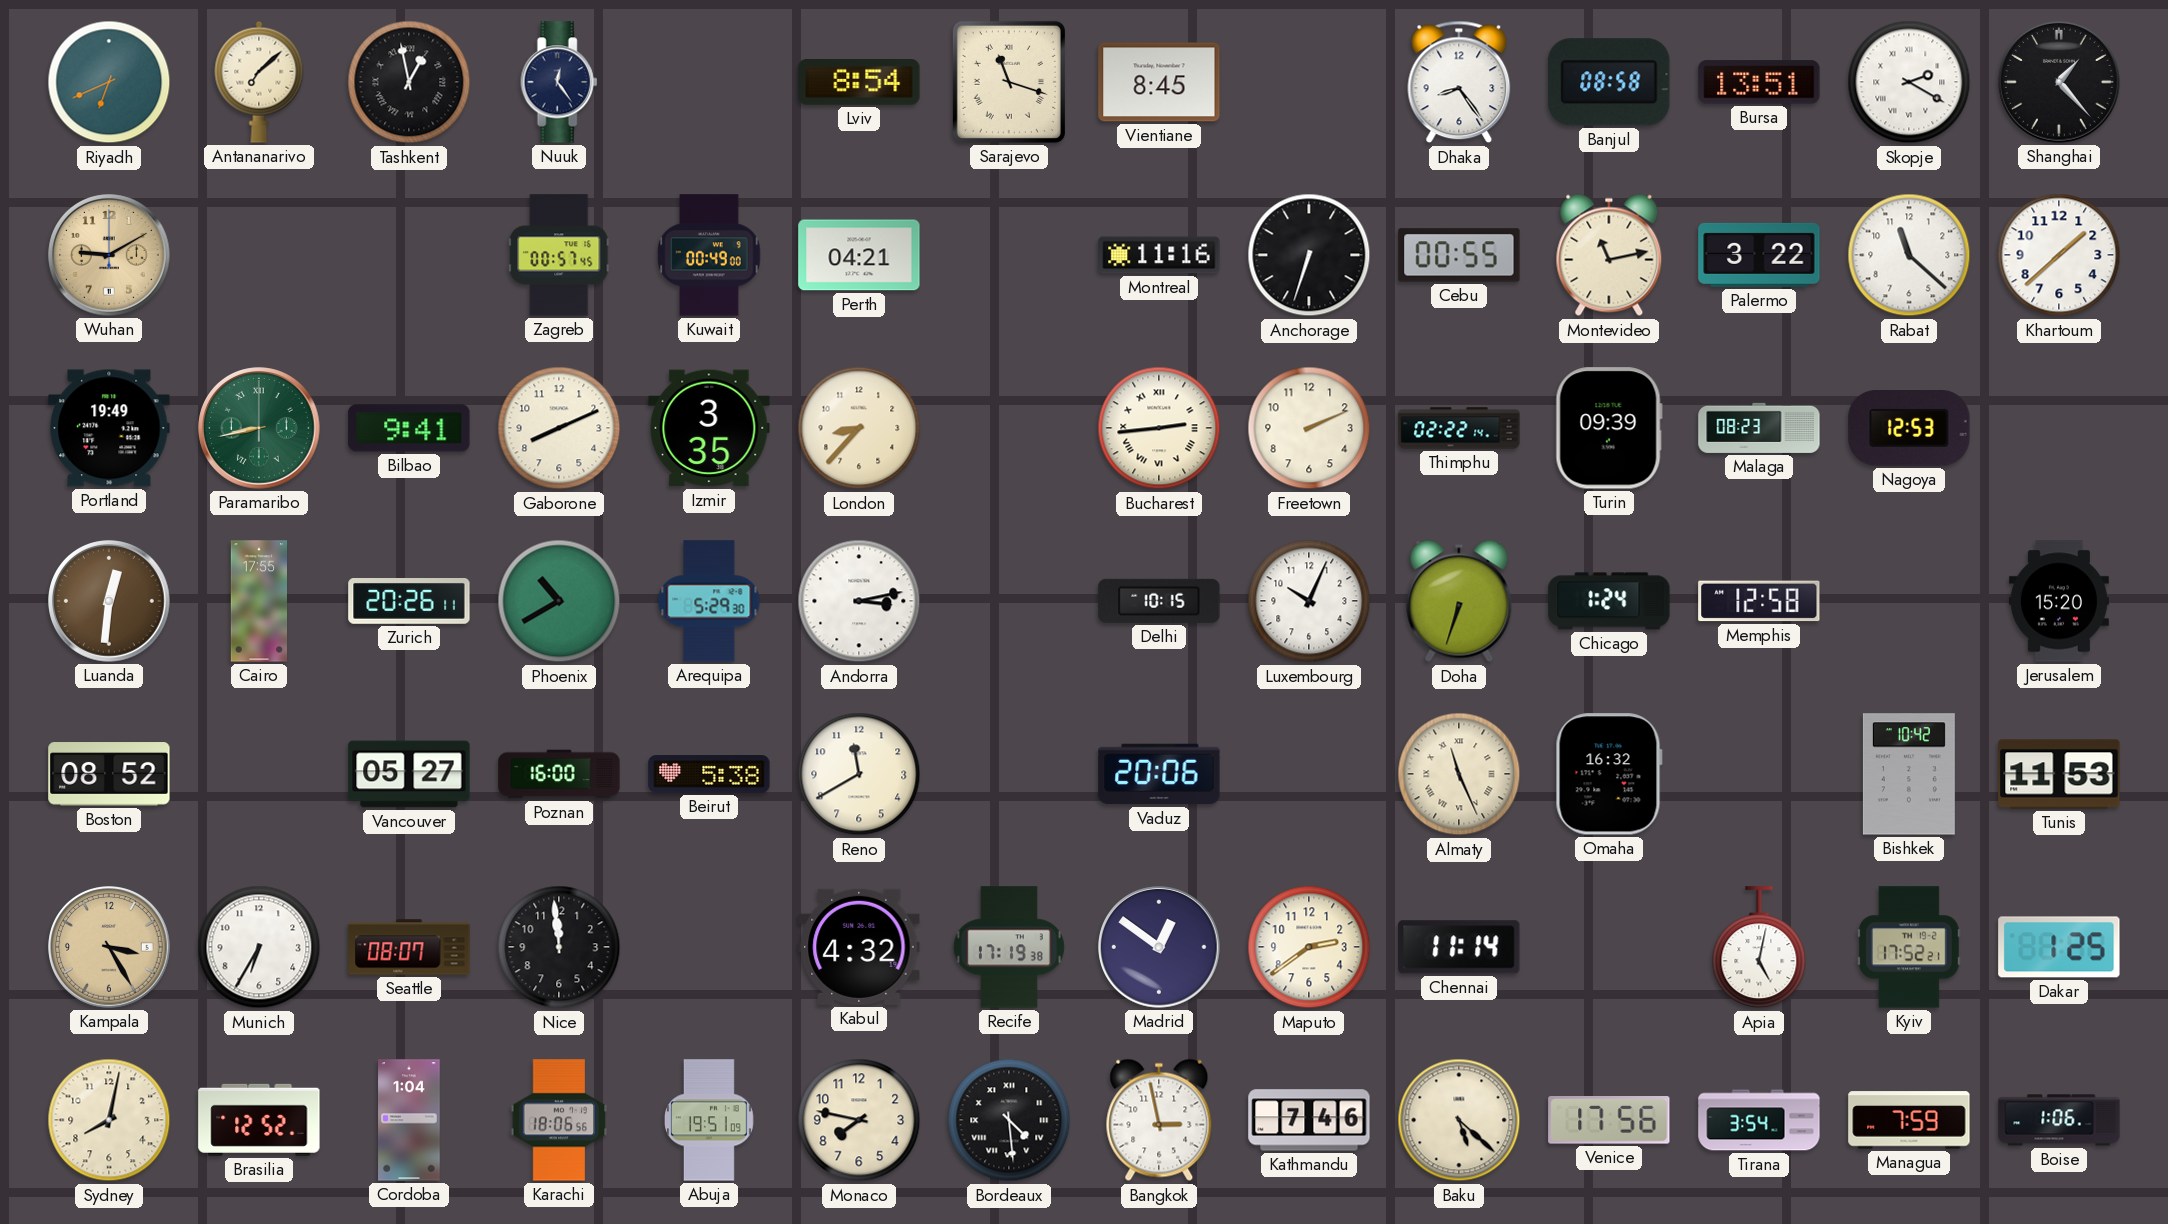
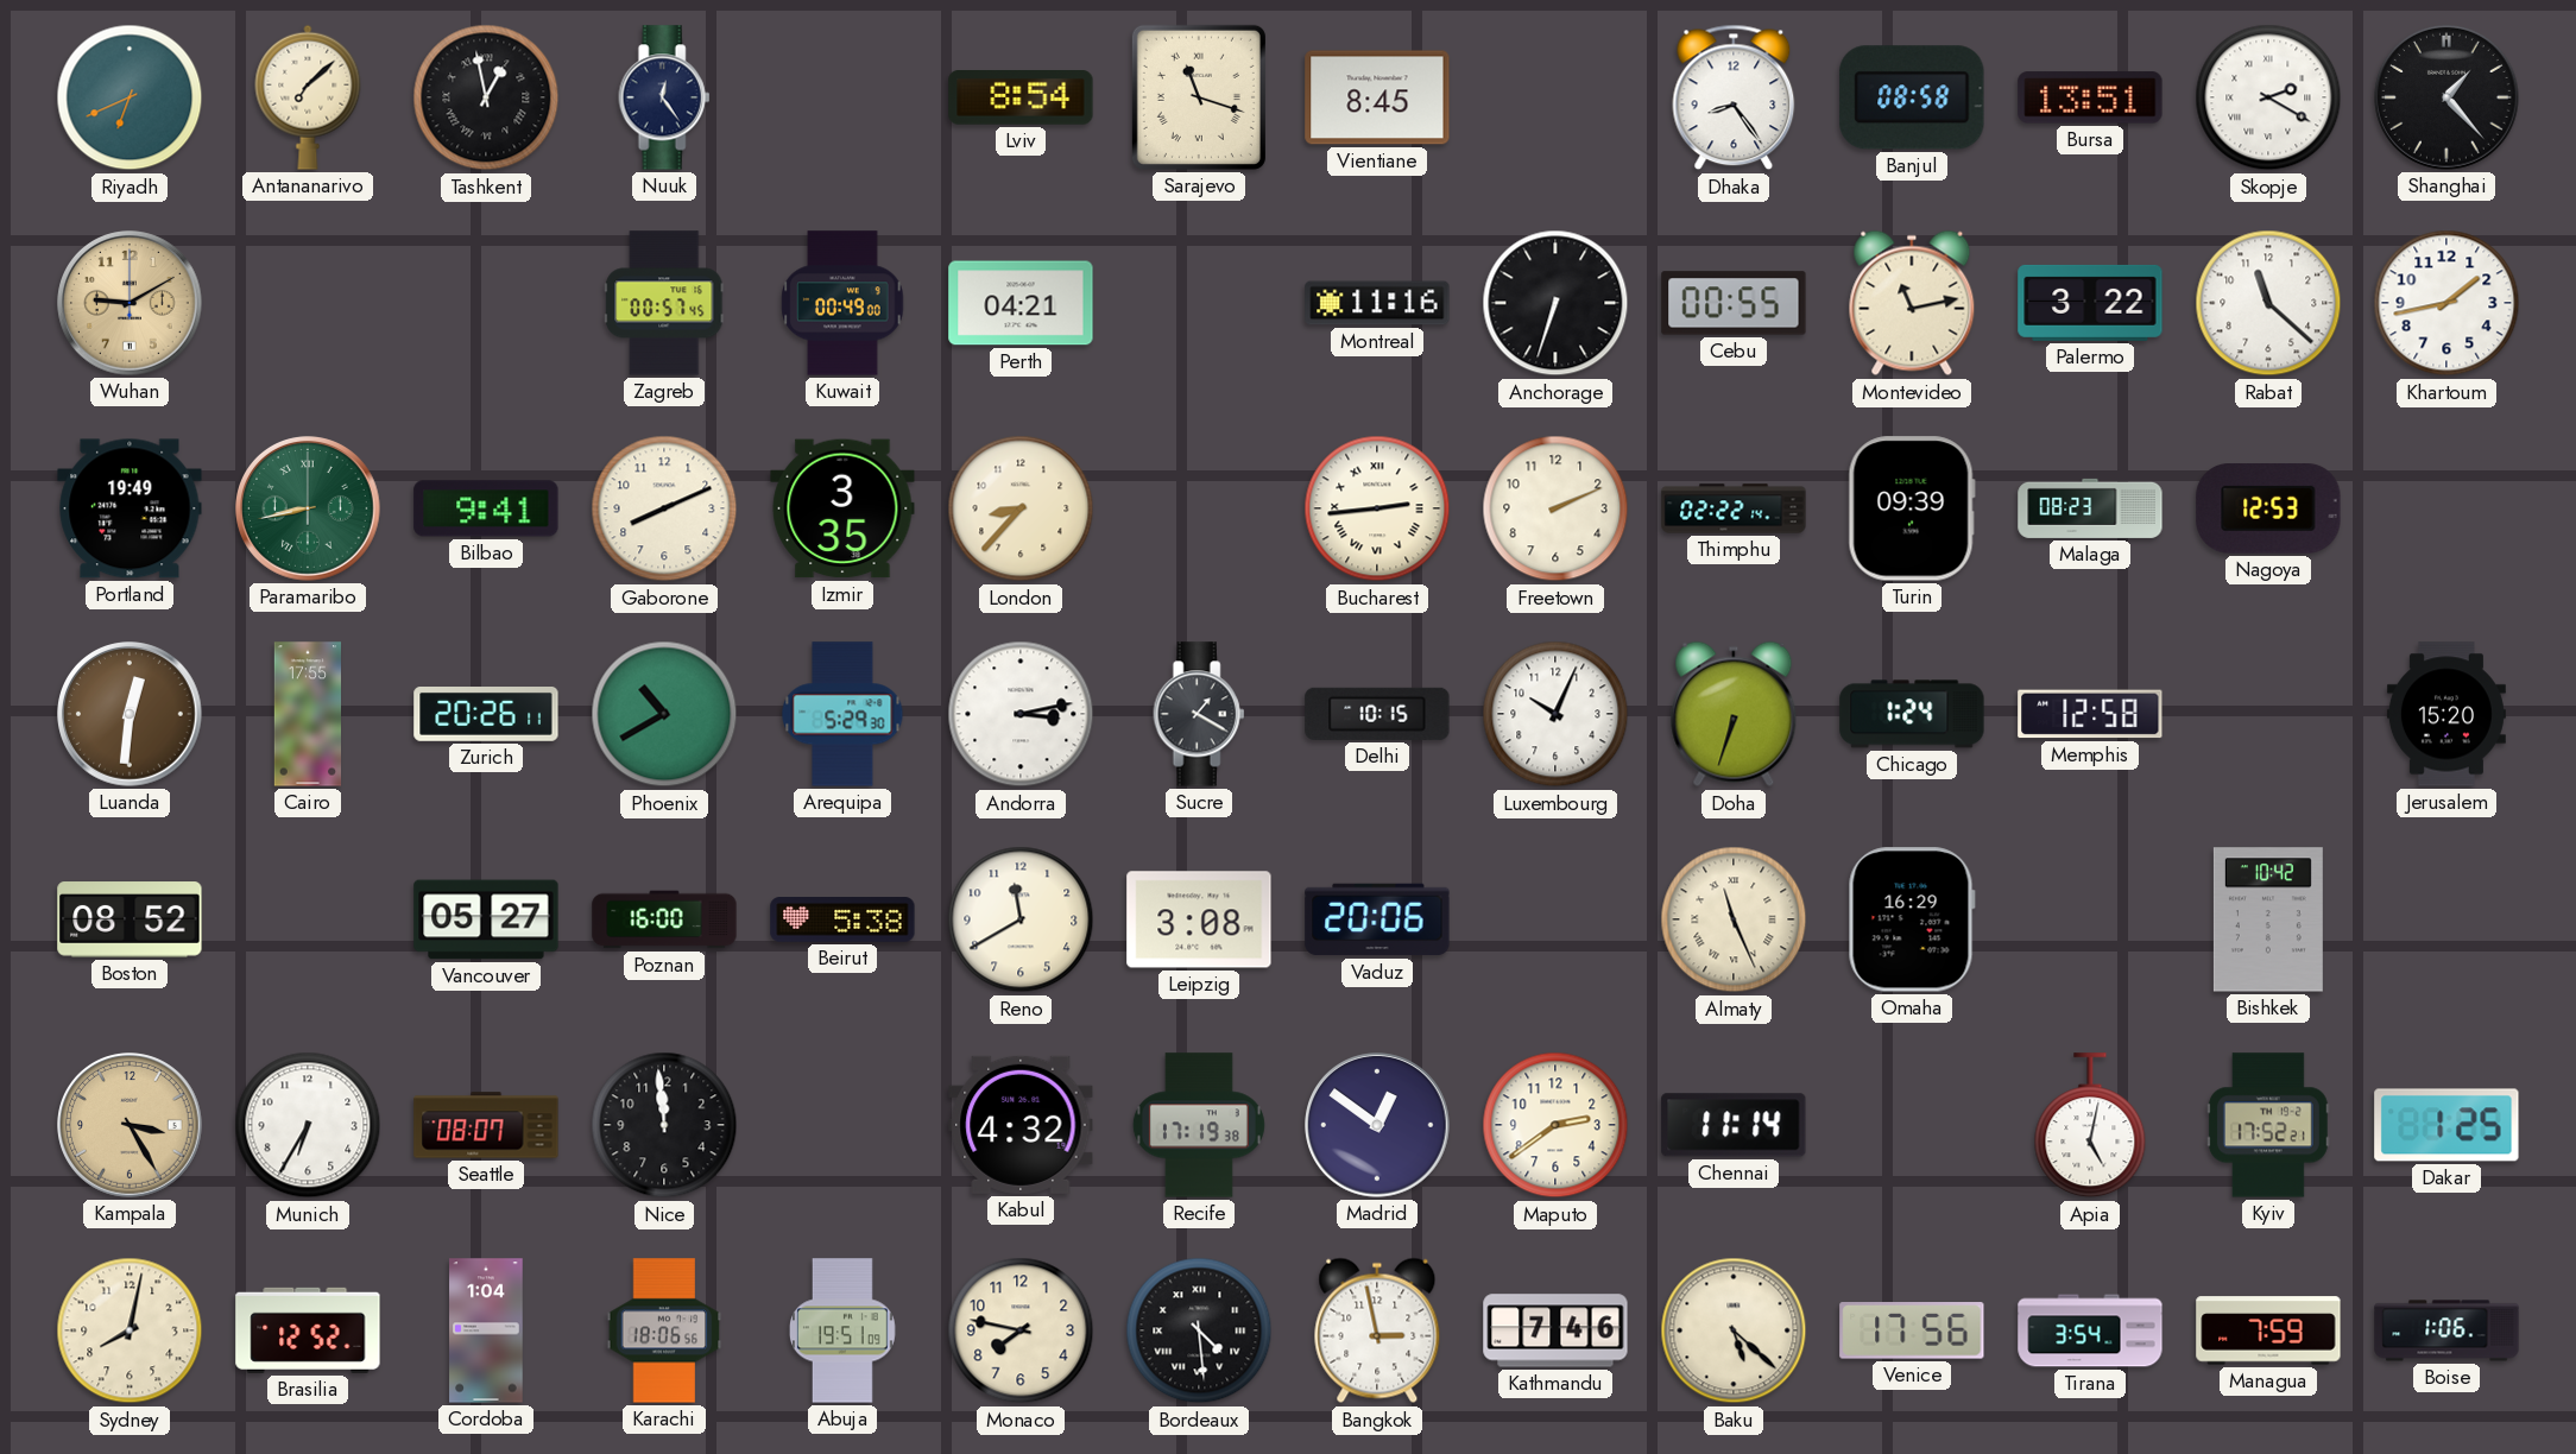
Khartoum: 1:38 -> 1:43
Sucre: none -> 1:20
Leipzig: none -> 3:08
Omaha: 16:32 -> 16:29
Tunis: 11:53 -> none
